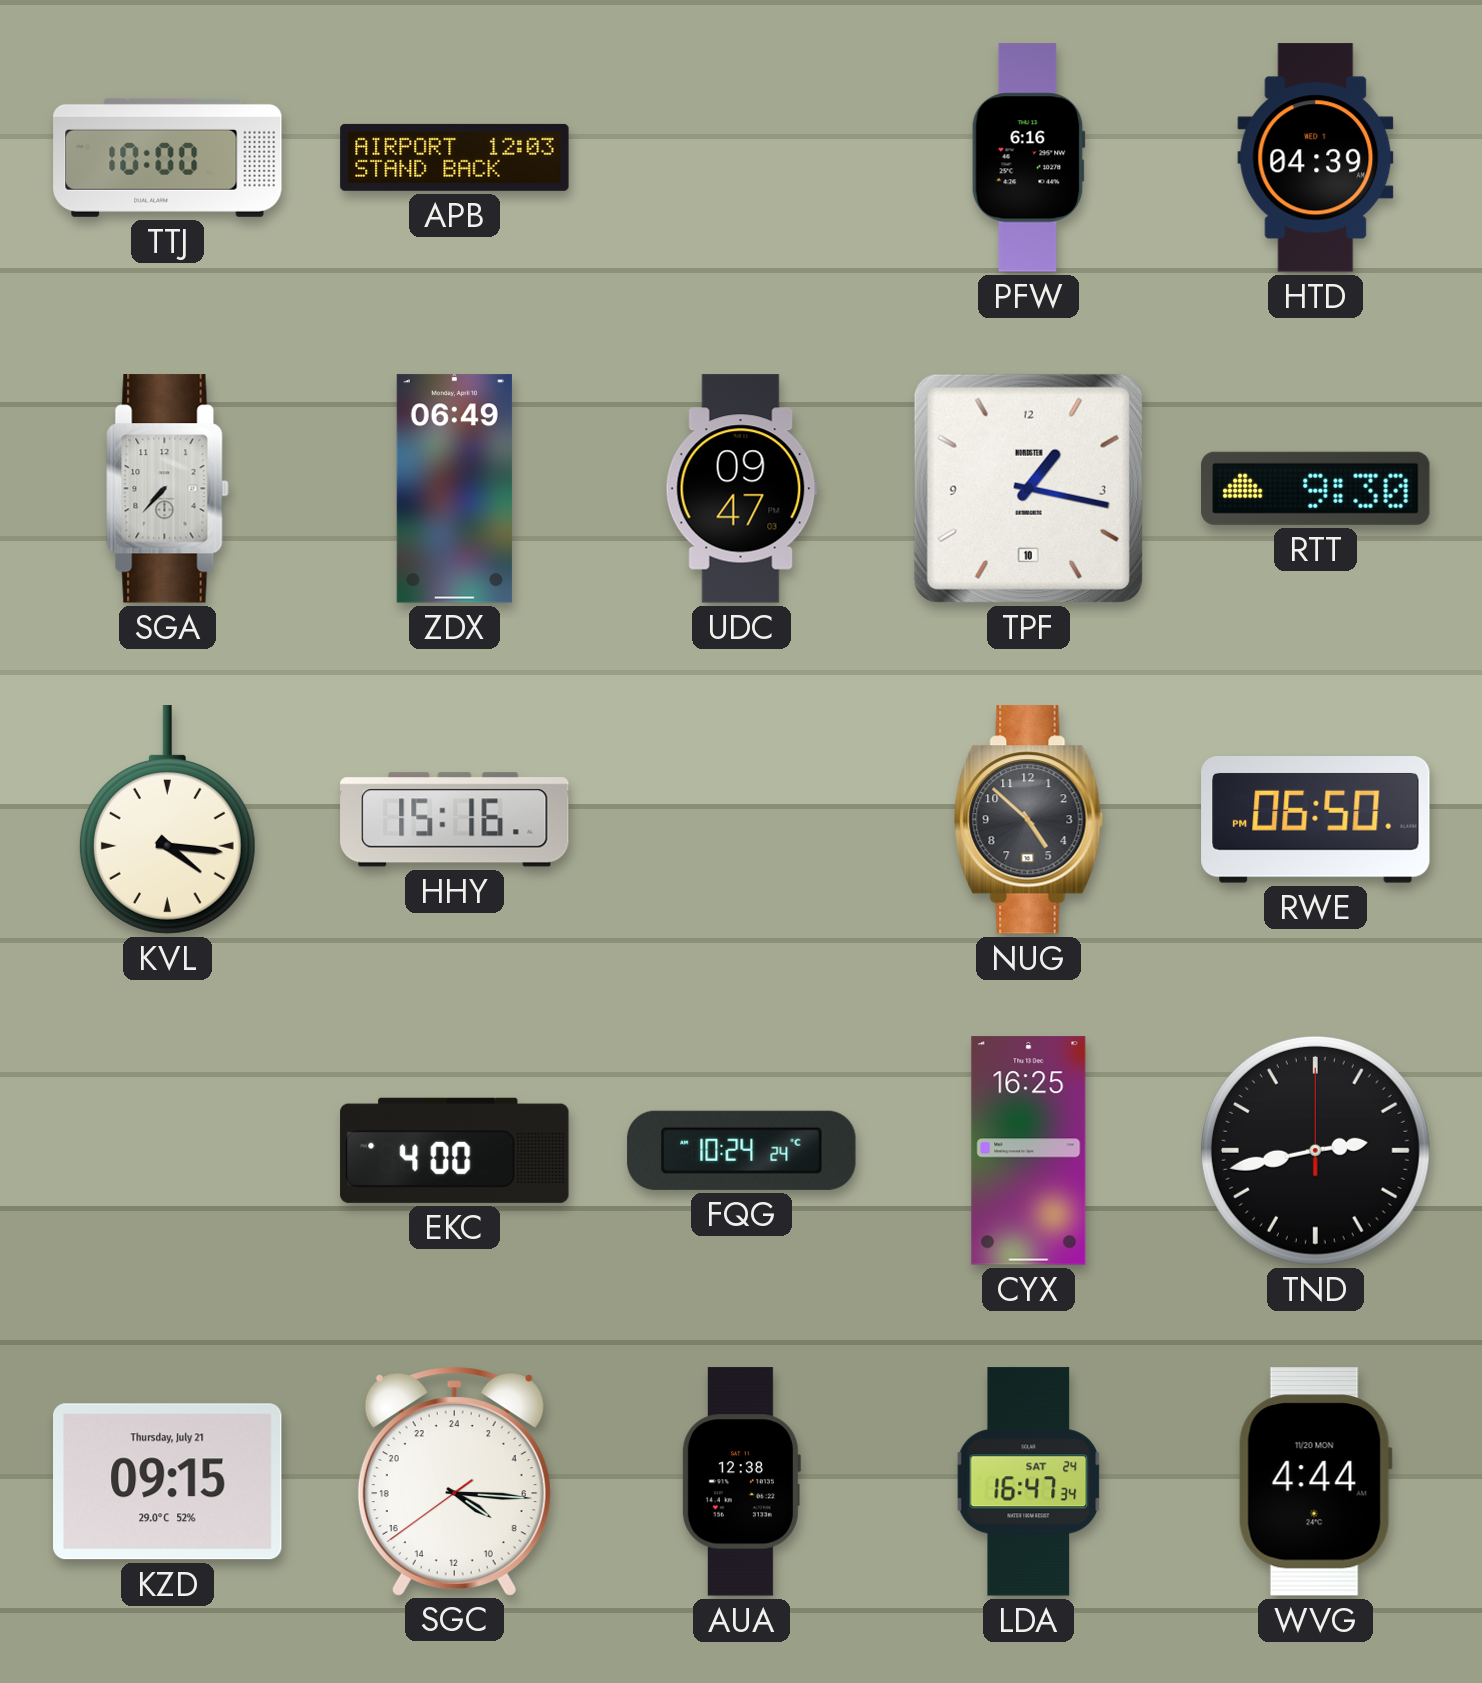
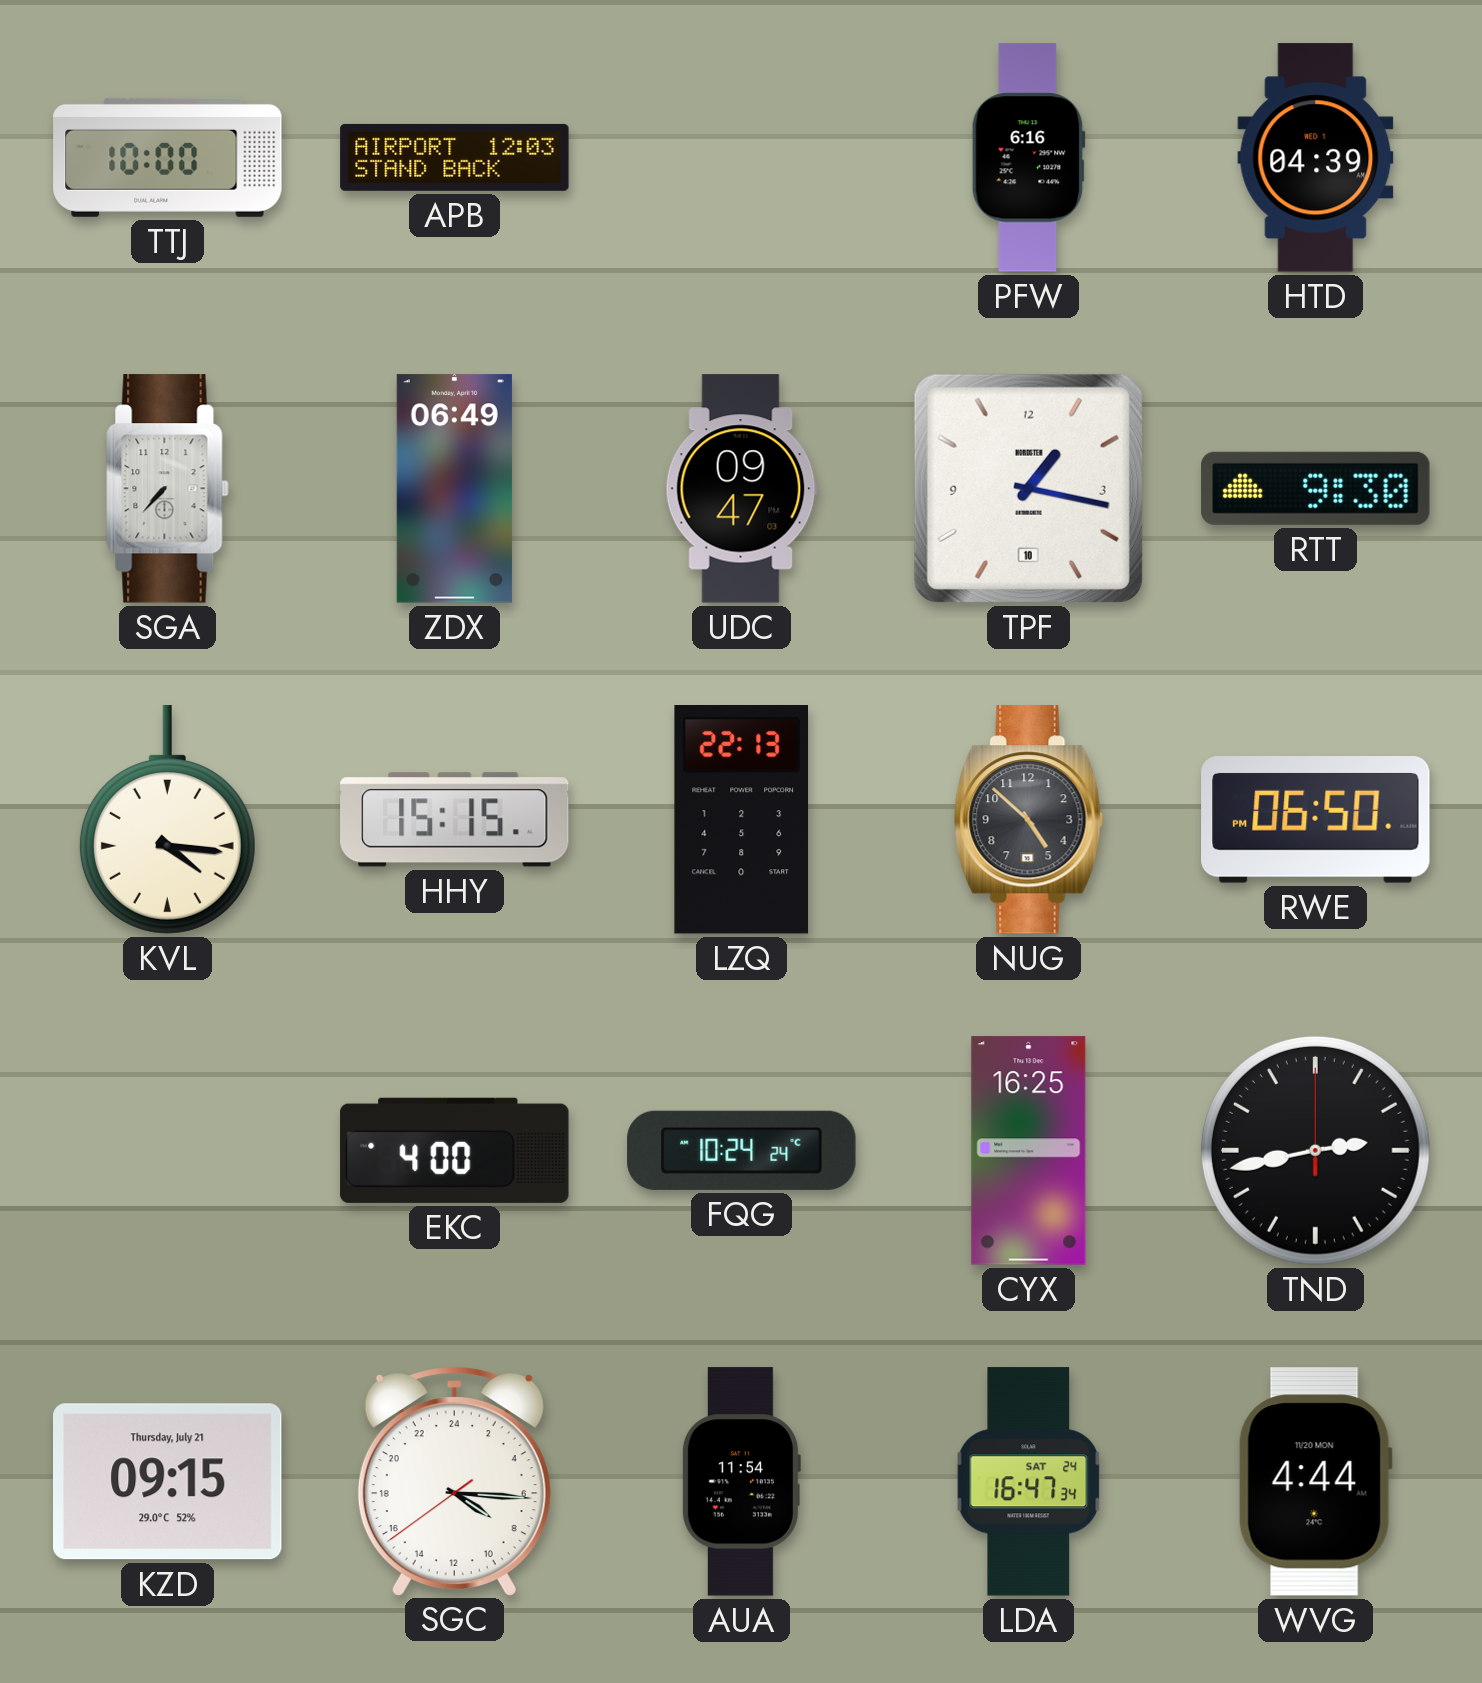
HHY: 15:16 -> 15:15
LZQ: none -> 22:13
AUA: 12:38 -> 11:54
